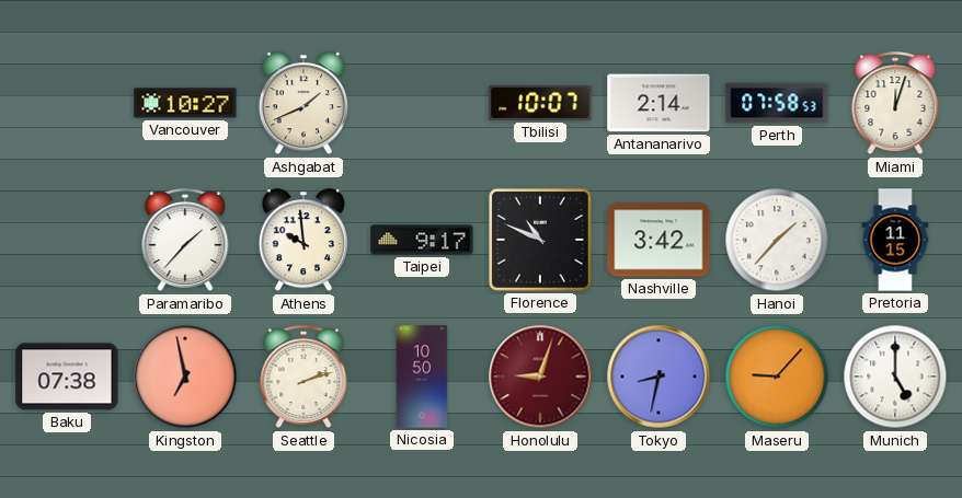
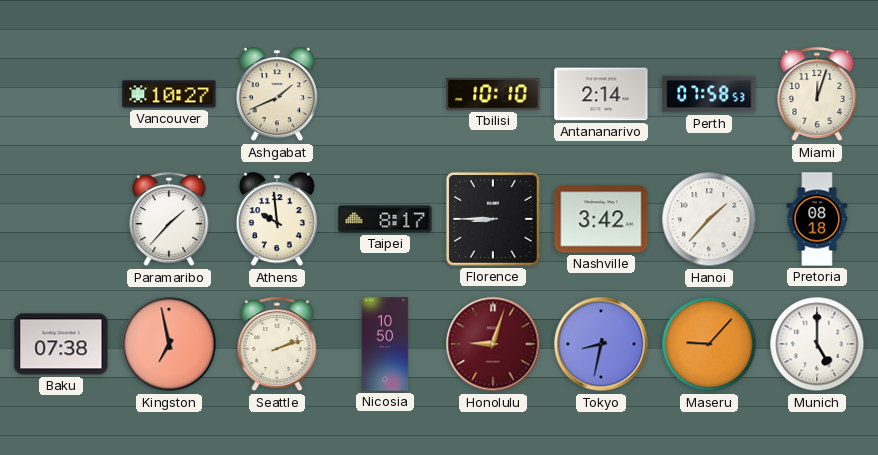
Tbilisi: 10:07 -> 10:10
Taipei: 9:17 -> 8:17
Florence: 10:49 -> 8:45
Pretoria: 11:15 -> 08:18
